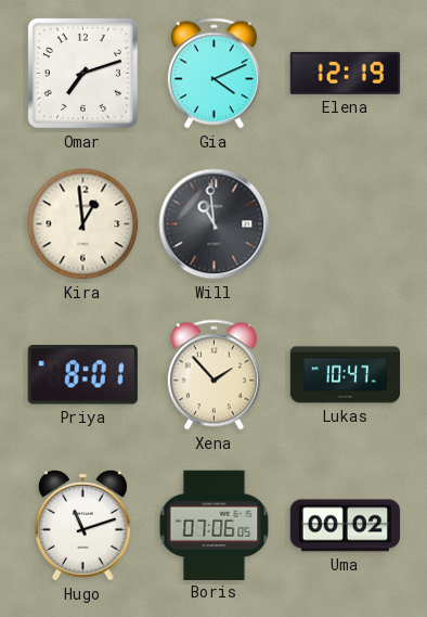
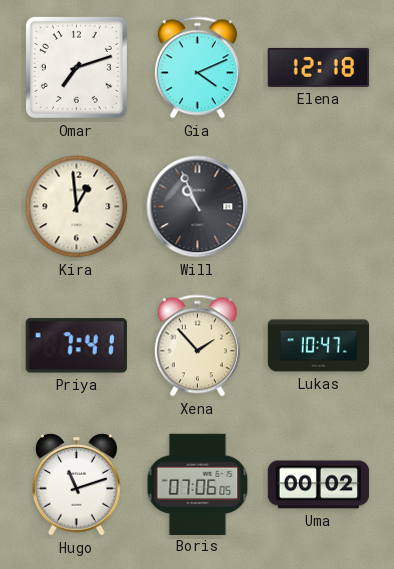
Elena: 12:19 -> 12:18
Will: 10:59 -> 10:56
Priya: 8:01 -> 7:41
